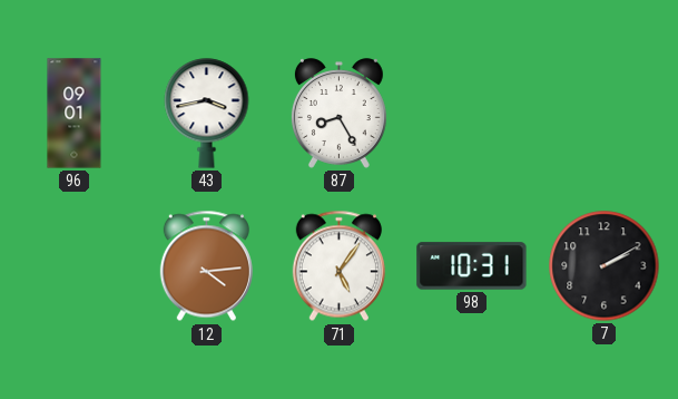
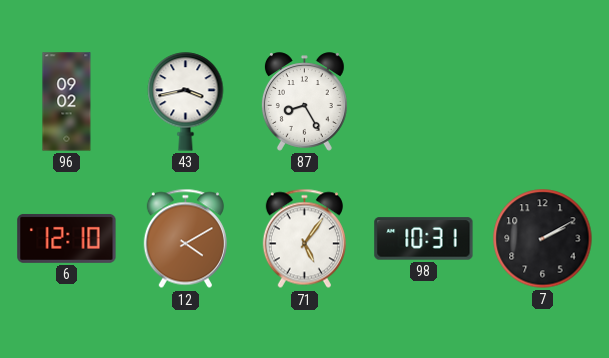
96: 09:01 -> 09:02
6: none -> 12:10
12: 4:14 -> 4:10
